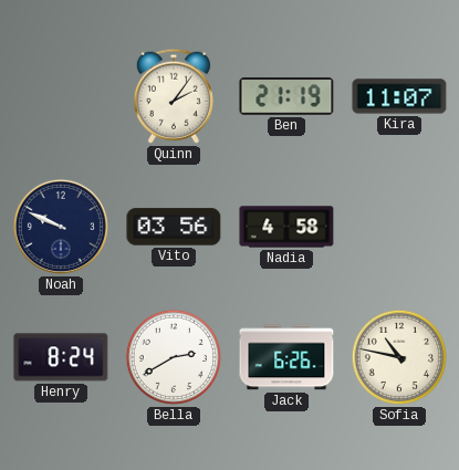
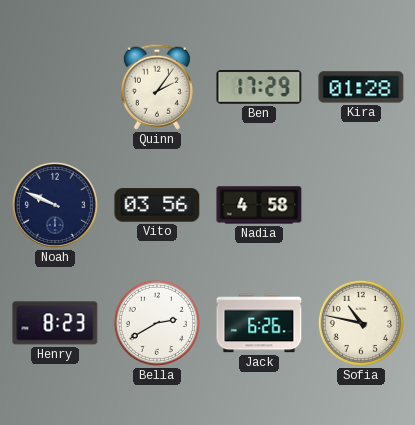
Ben: 21:19 -> 17:29
Kira: 11:07 -> 01:28
Henry: 8:24 -> 8:23
